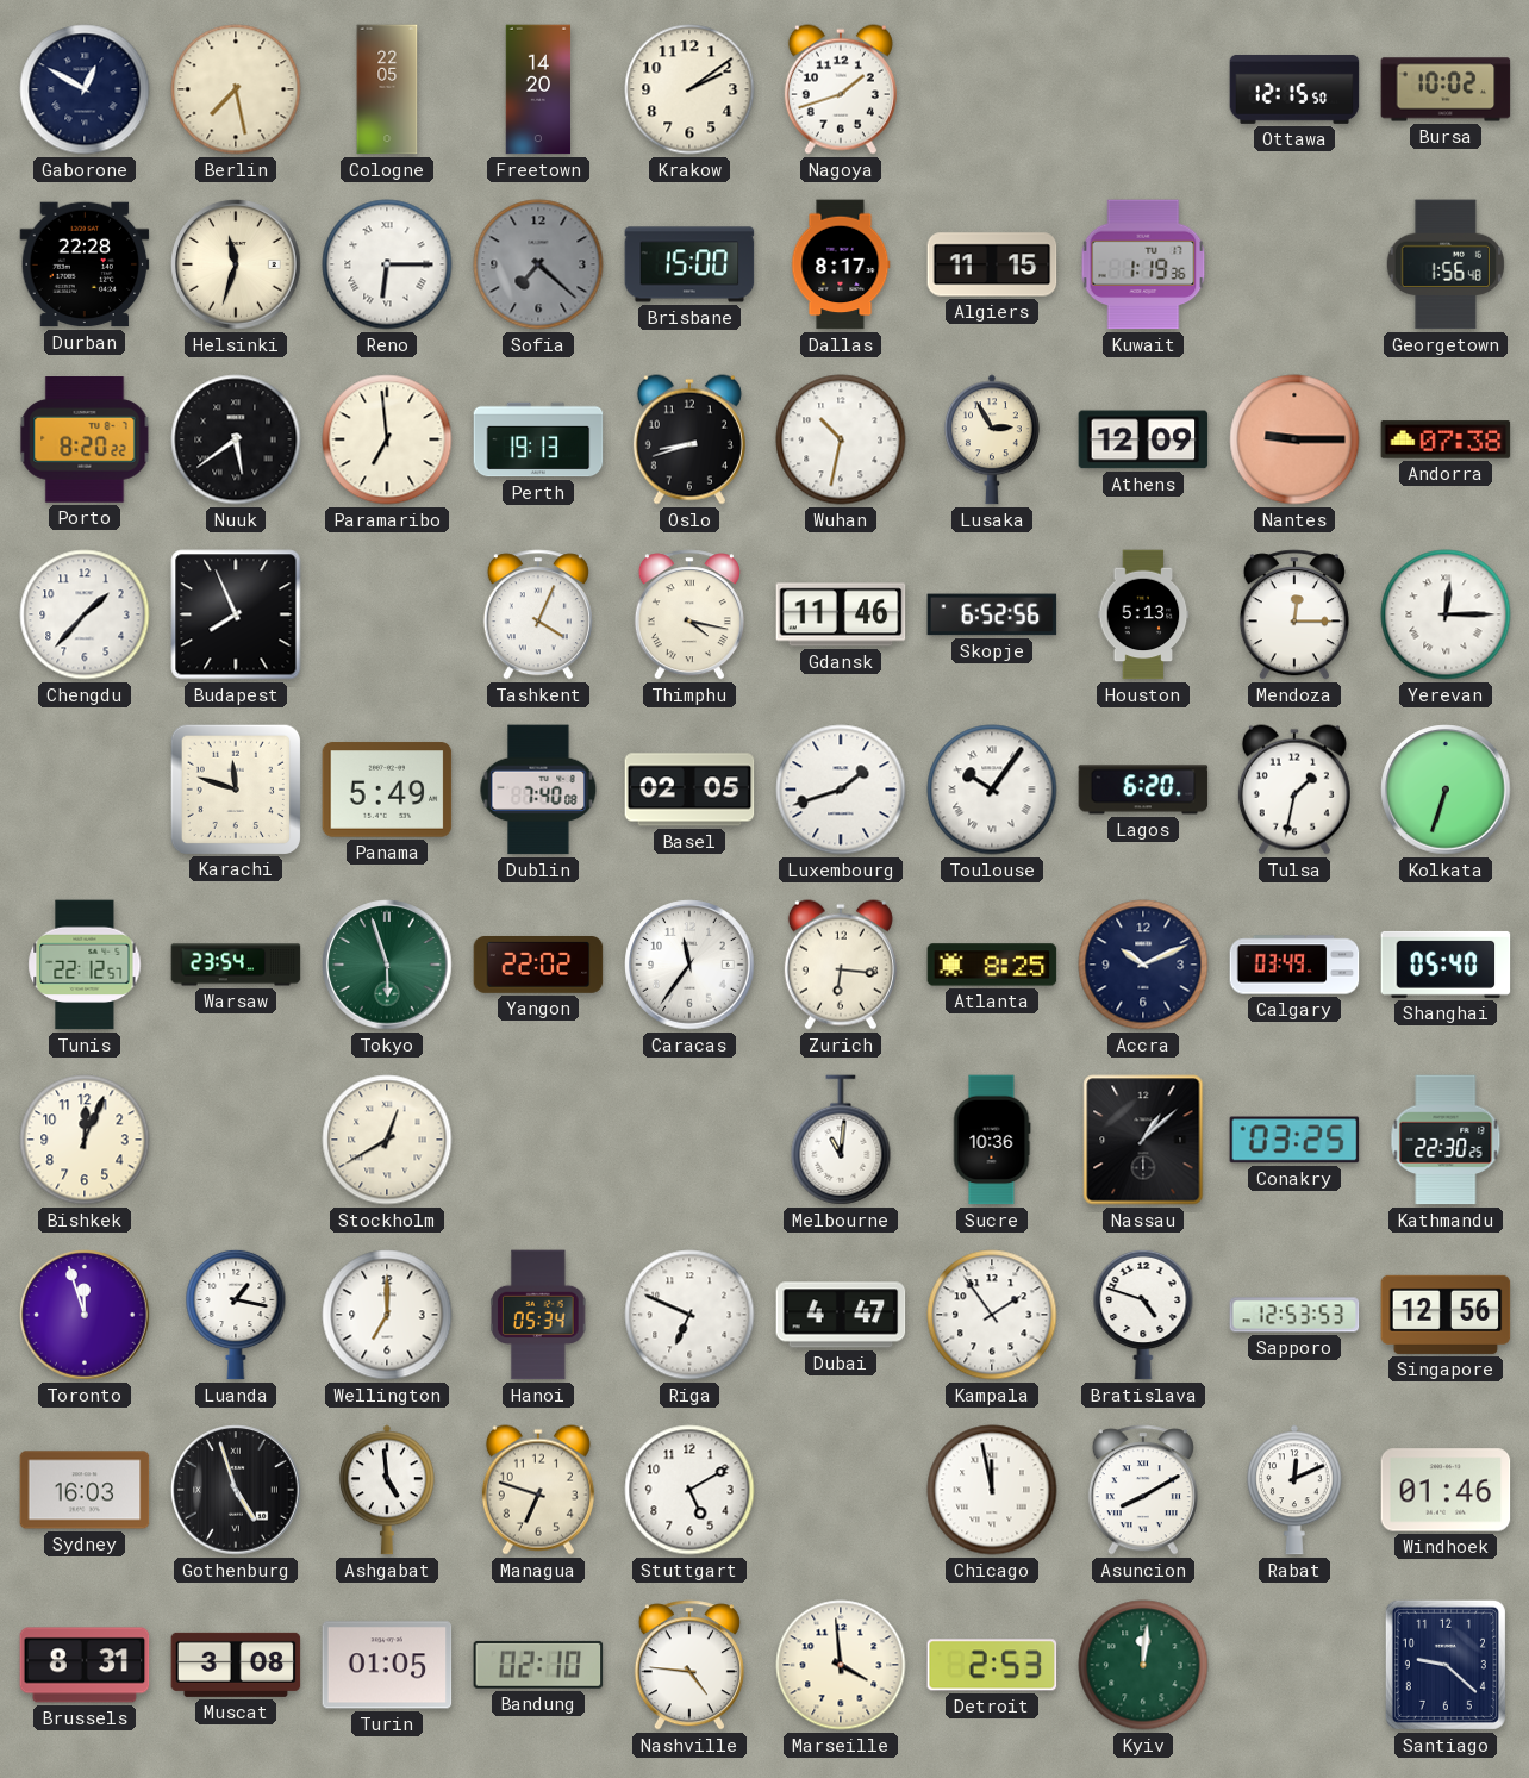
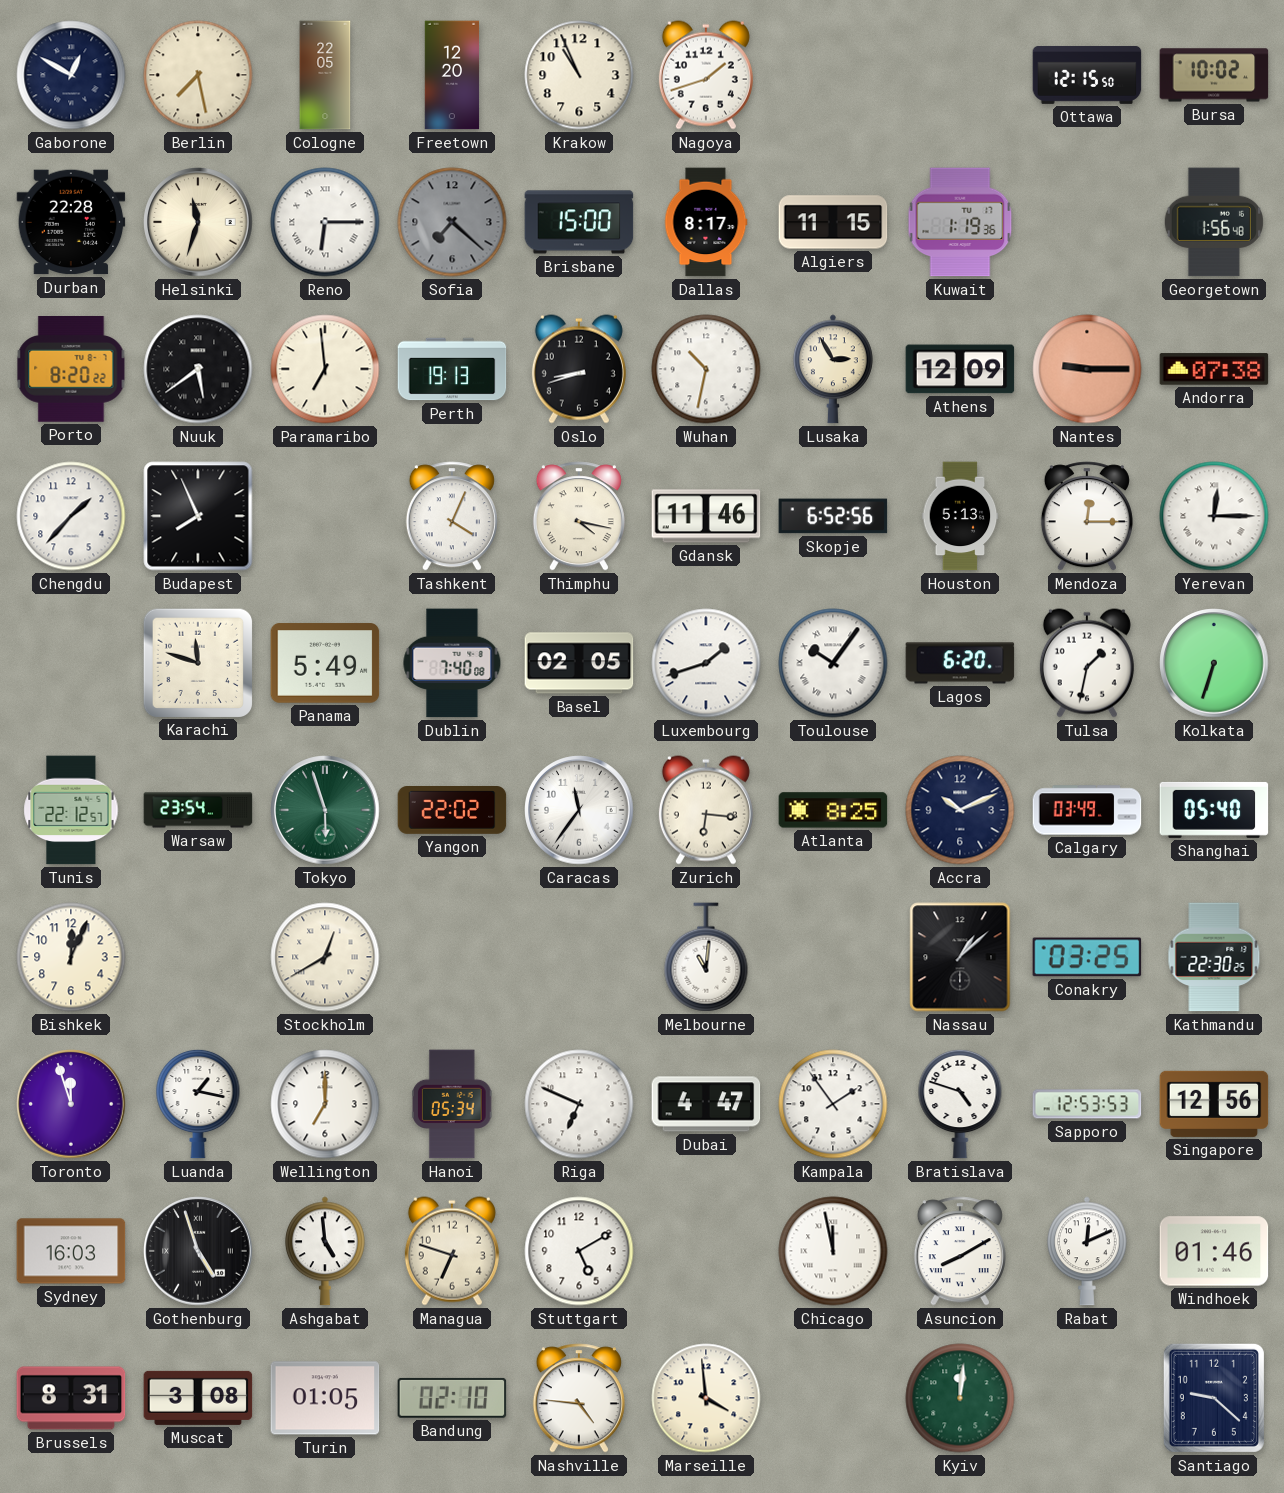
Freetown: 14:20 -> 12:20
Krakow: 2:09 -> 10:56
Sucre: 10:36 -> none
Detroit: 2:53 -> none
